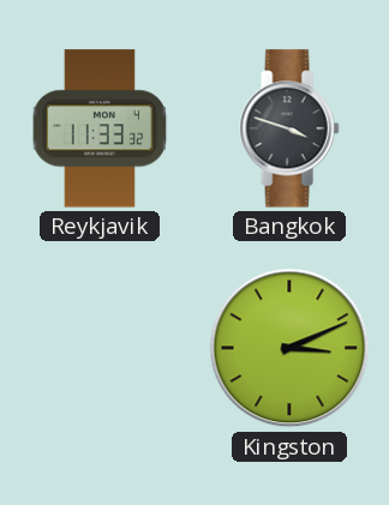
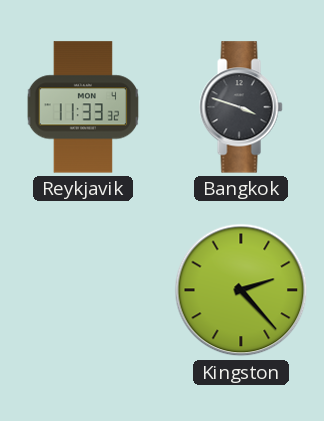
Kingston: 3:11 -> 2:23
